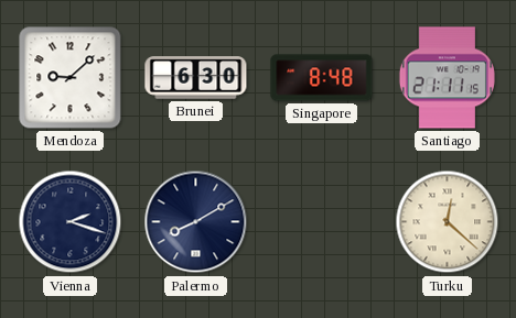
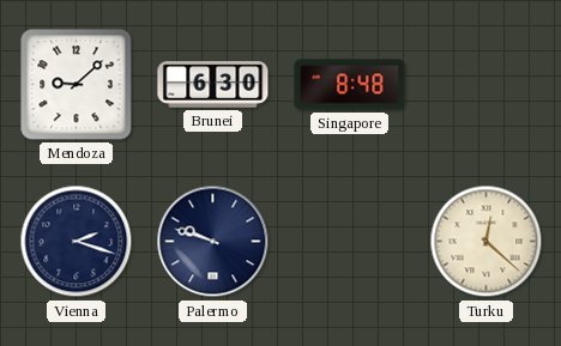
Santiago: 21:11 -> none
Palermo: 8:10 -> 9:48
